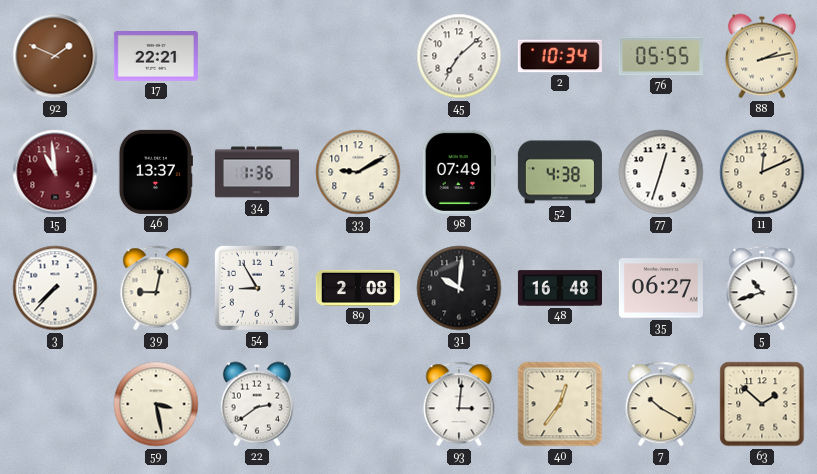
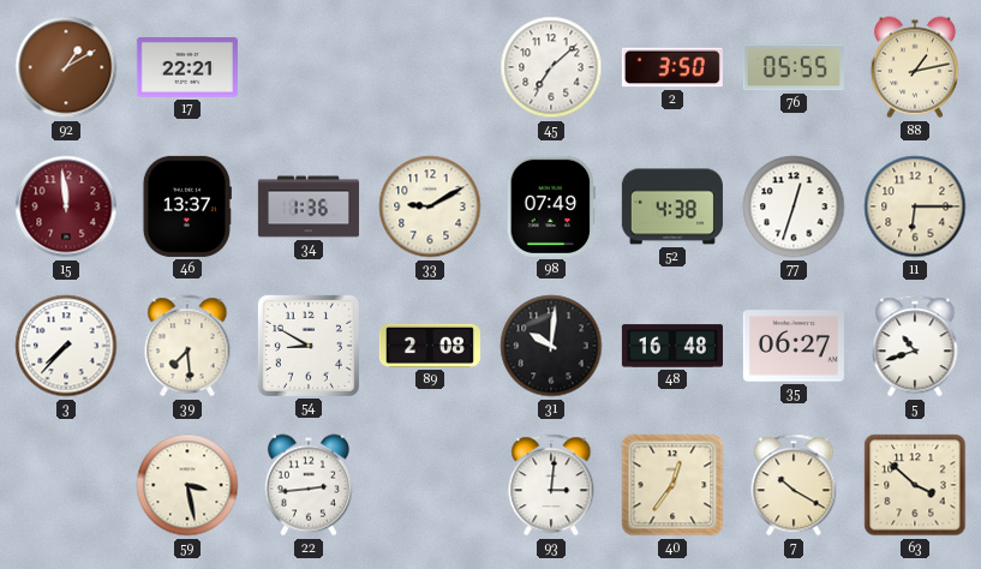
92: 1:49 -> 1:10
2: 10:34 -> 3:50
88: 2:13 -> 1:13
15: 10:59 -> 11:59
11: 12:11 -> 6:15
39: 9:02 -> 7:29
54: 8:55 -> 8:50
22: 2:39 -> 2:44
63: 1:52 -> 3:52
